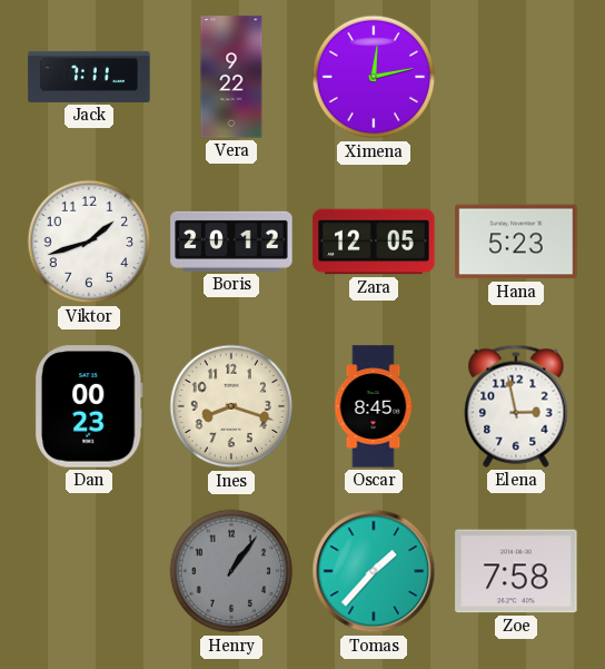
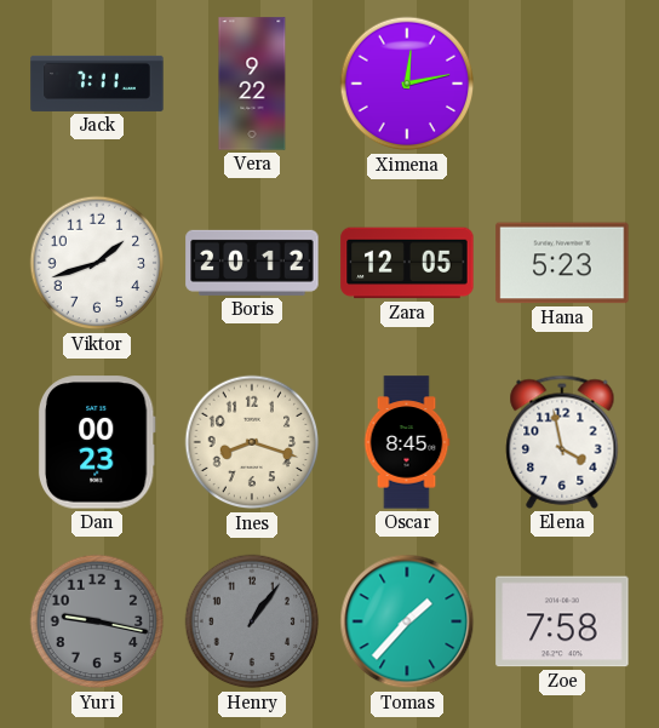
Elena: 2:58 -> 3:58
Yuri: none -> 9:17
